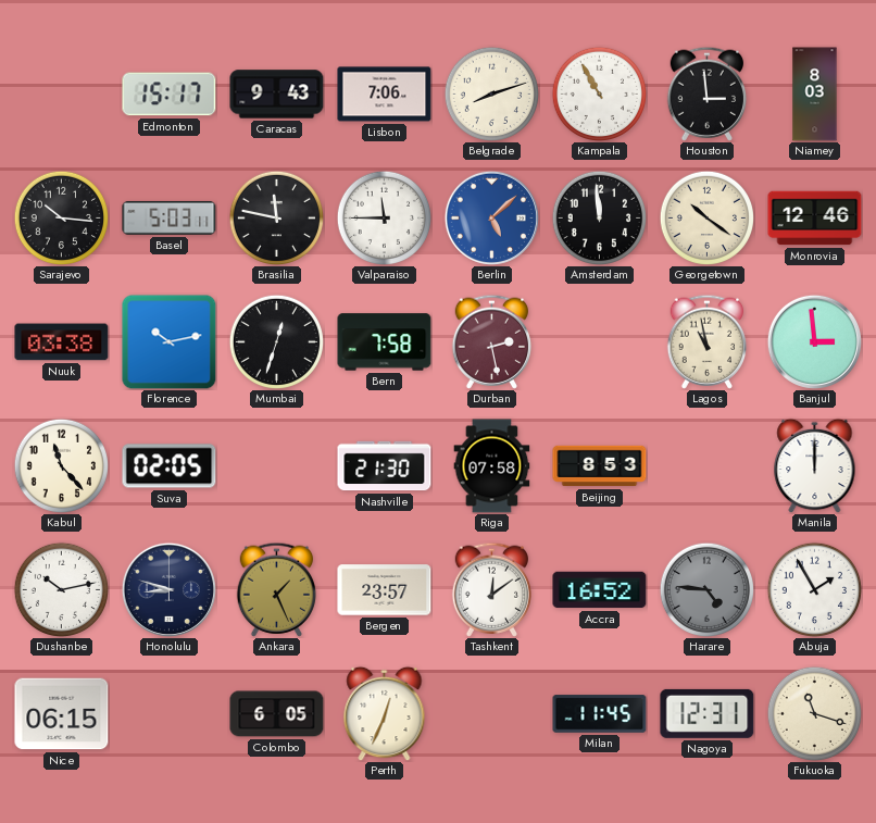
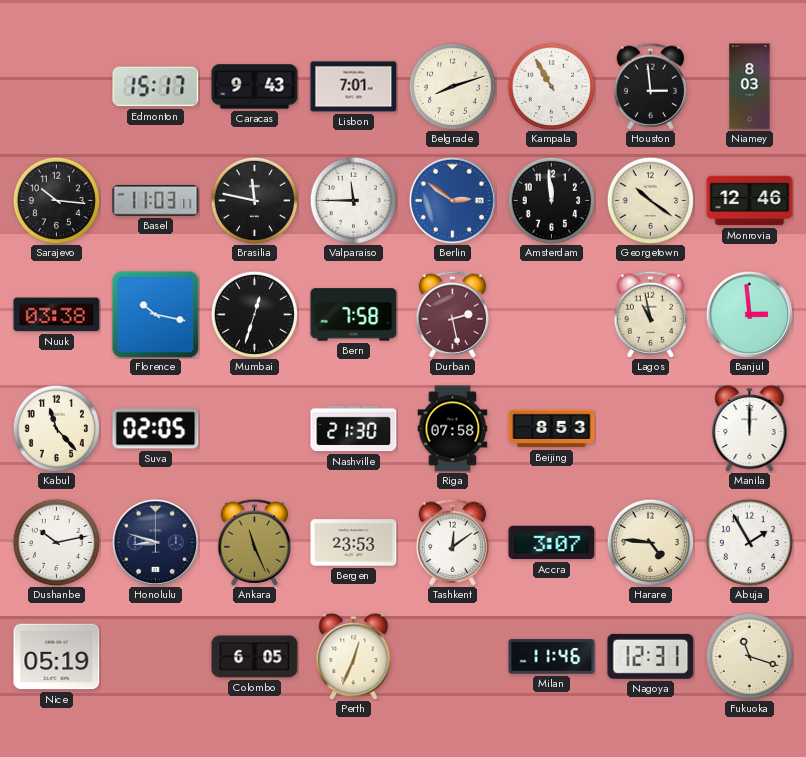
Lisbon: 7:06 -> 7:01
Basel: 5:03 -> 11:03
Berlin: 5:08 -> 2:51
Florence: 10:13 -> 10:17
Ankara: 1:26 -> 11:26
Bergen: 23:57 -> 23:53
Accra: 16:52 -> 3:07
Harare dial: grey -> cream
Nice: 06:15 -> 05:19
Milan: 11:45 -> 11:46
